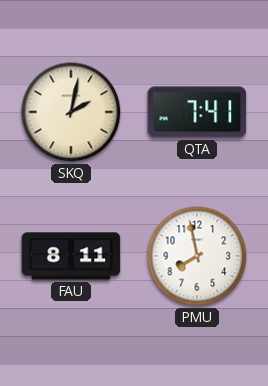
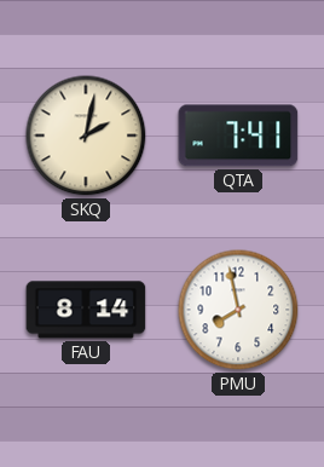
FAU: 8:11 -> 8:14
